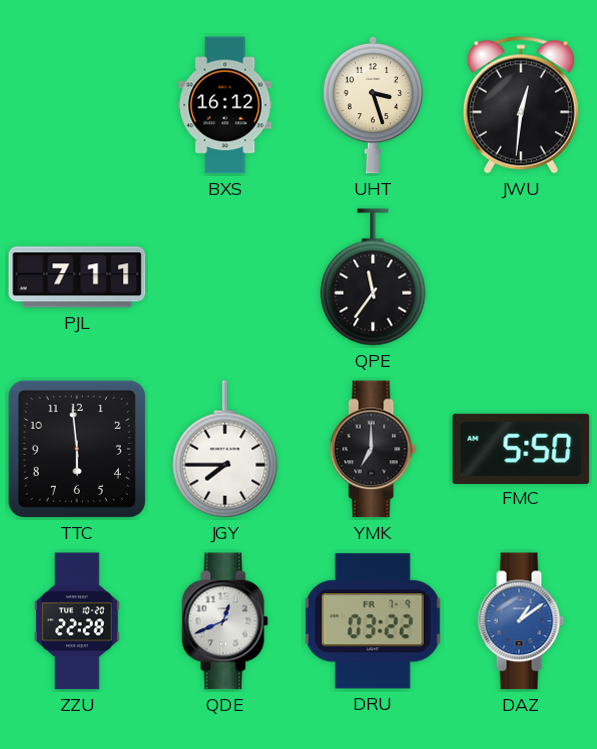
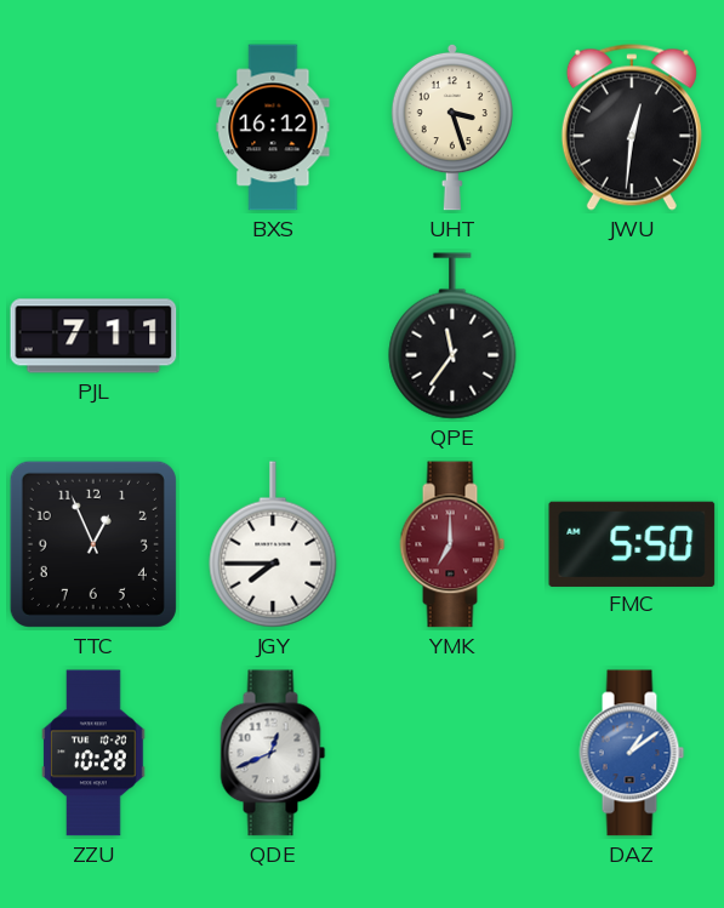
TTC: 5:59 -> 12:56
YMK dial: black -> burgundy
ZZU: 22:28 -> 10:28
DRU: 03:22 -> none
